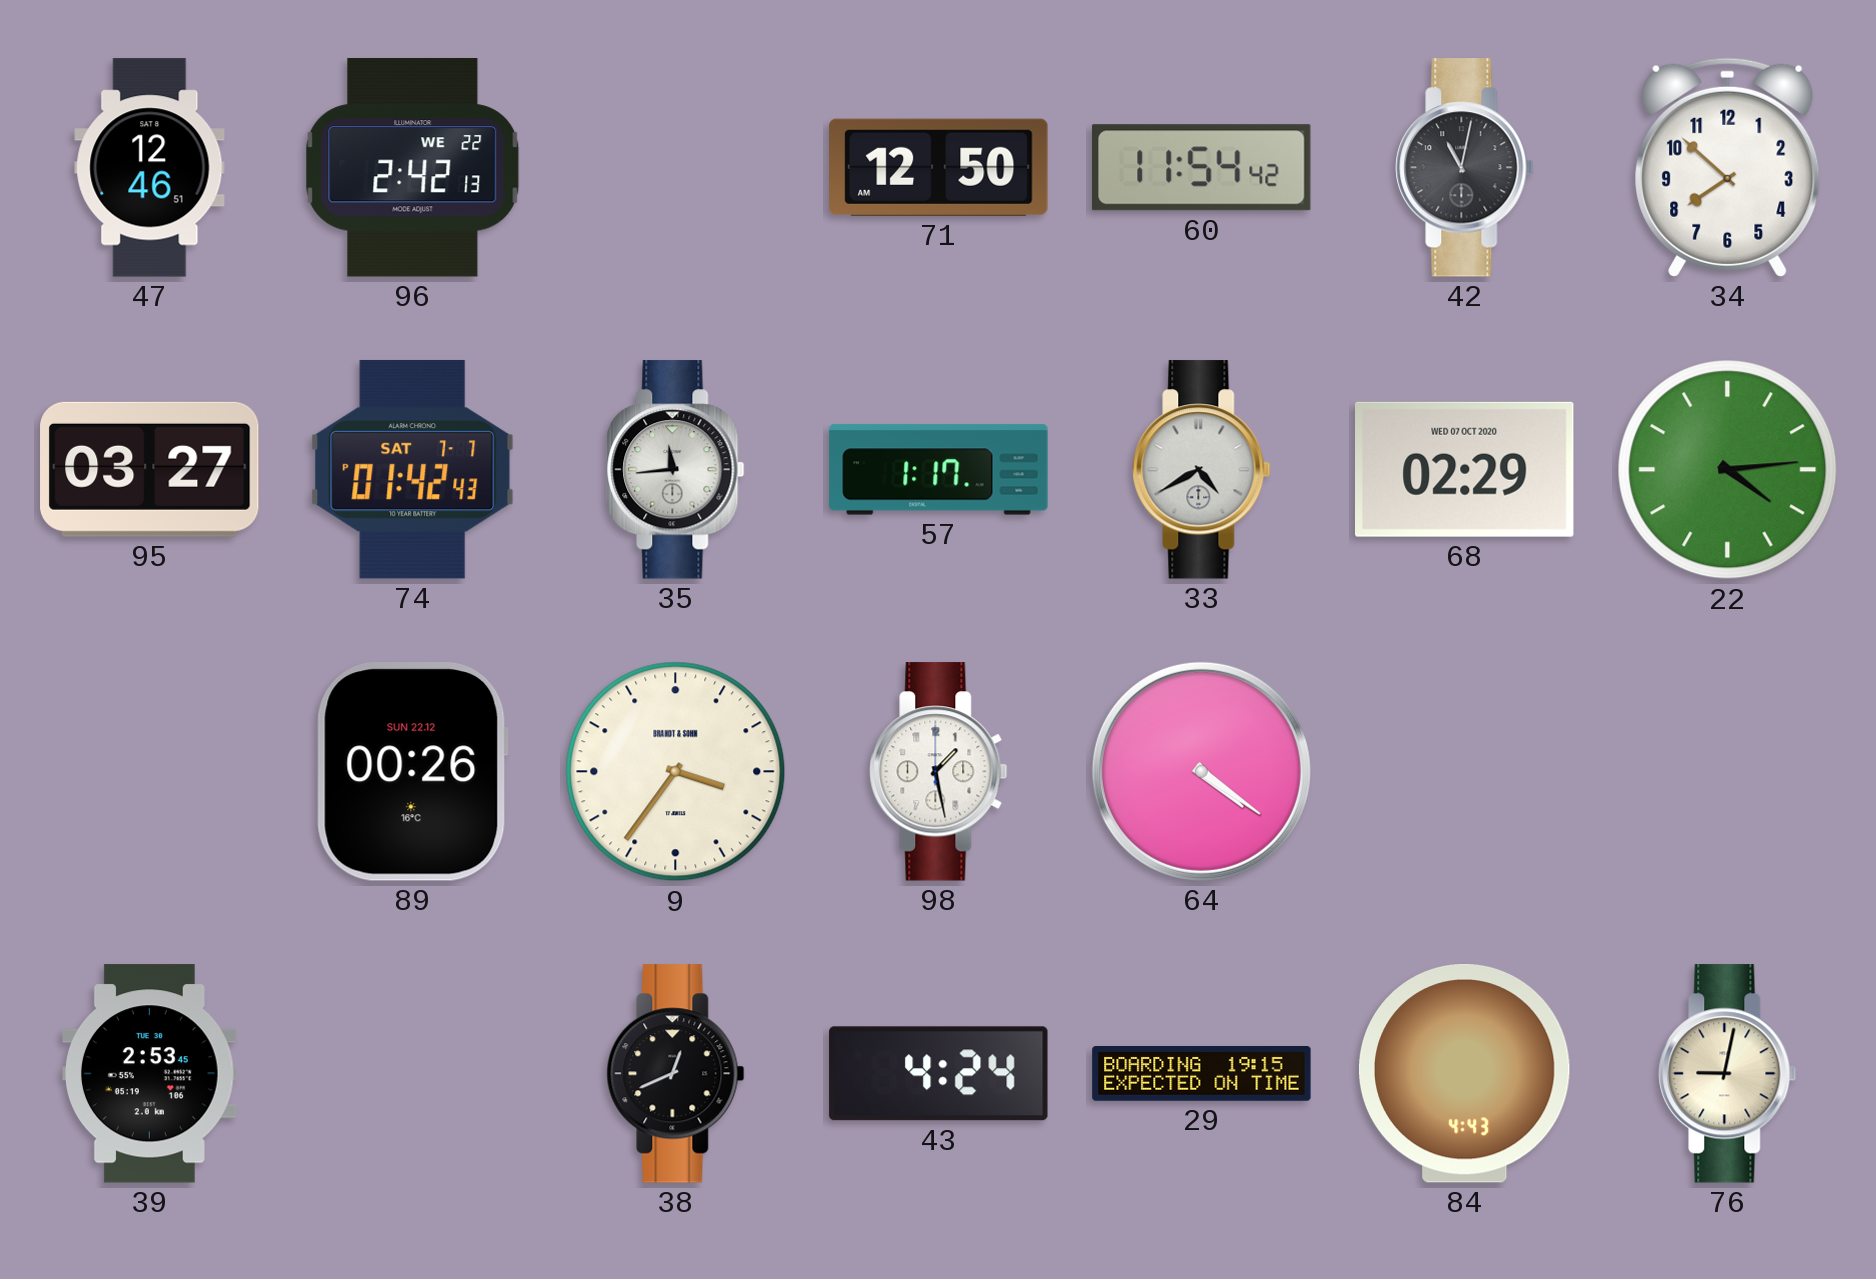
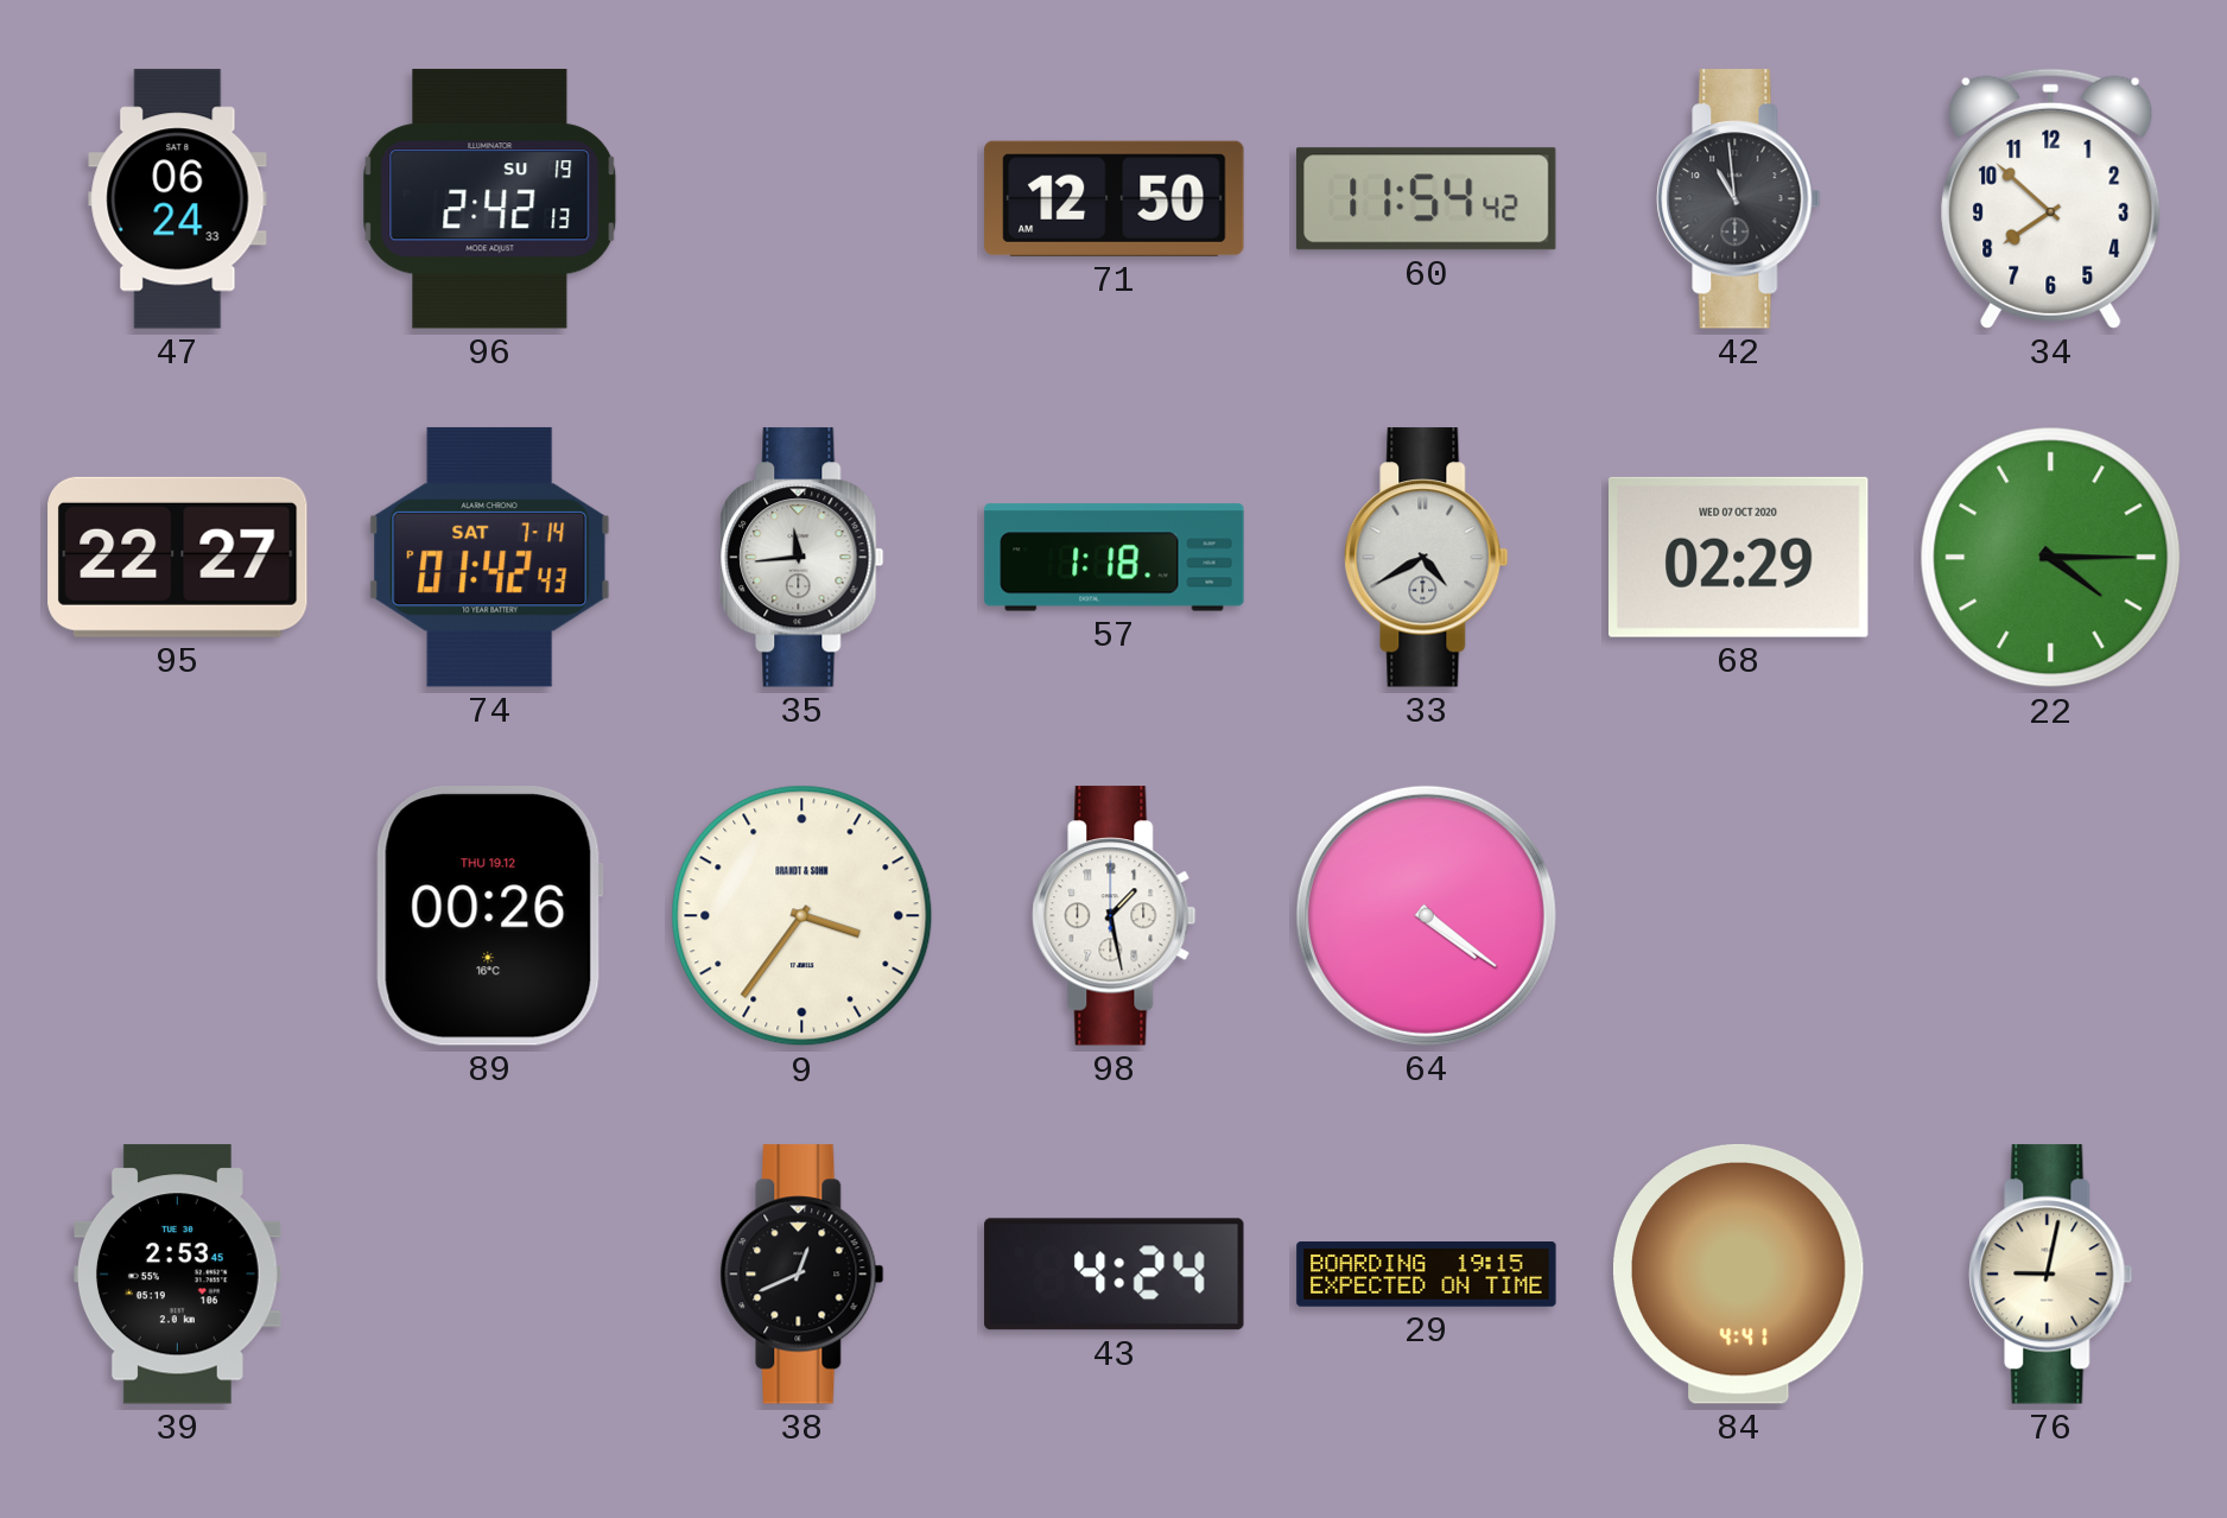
47: 12:46 -> 06:24
96 date: WE 22 -> SU 19
42: 11:02 -> 10:59
95: 03:27 -> 22:27
74 date: SAT 7-7 -> SAT 7-14
57: 1:17 -> 1:18
22: 4:14 -> 4:15
89 date: SUN 22.12 -> THU 19.12
84: 4:43 -> 4:41
